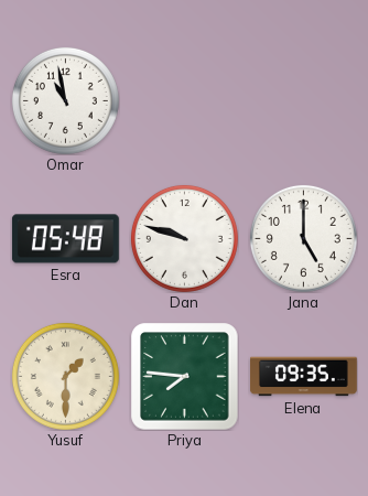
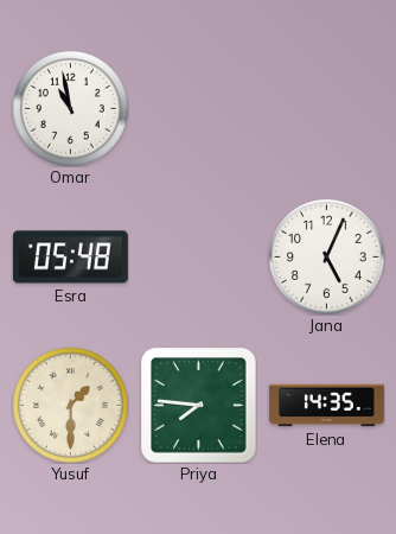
Dan: 9:48 -> none
Jana: 5:00 -> 5:04
Elena: 09:35 -> 14:35
